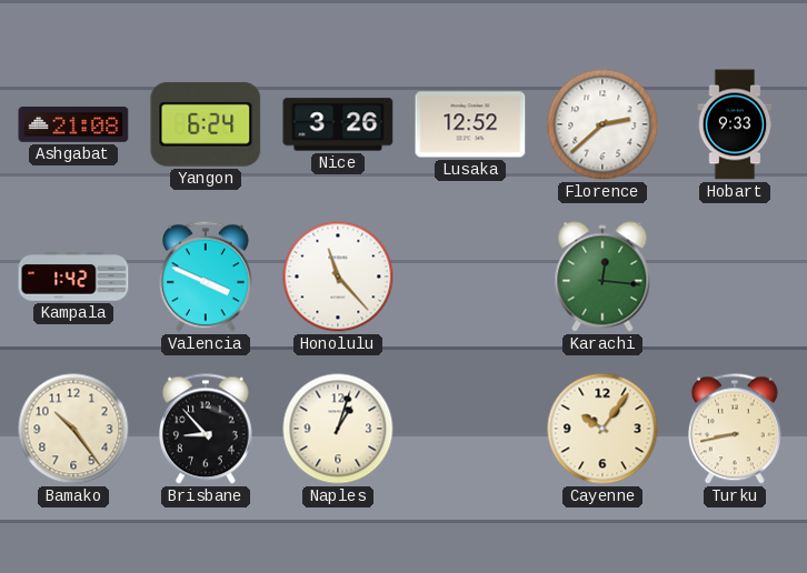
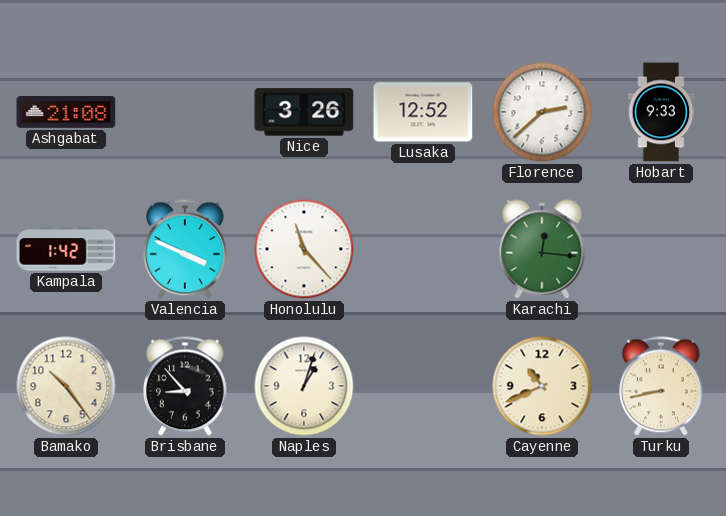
Yangon: 6:24 -> none
Cayenne: 10:06 -> 10:41
